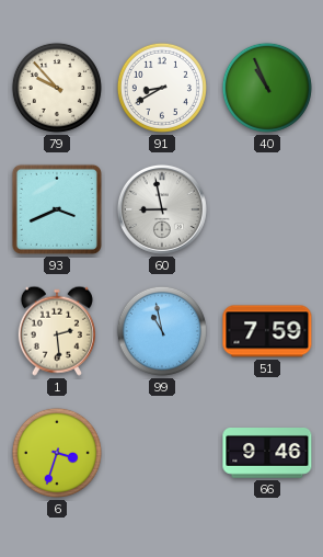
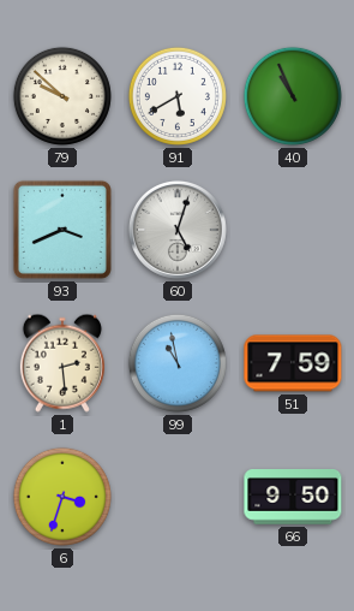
79: 9:53 -> 9:52
91: 8:40 -> 5:40
60: 8:58 -> 5:03
66: 9:46 -> 9:50
